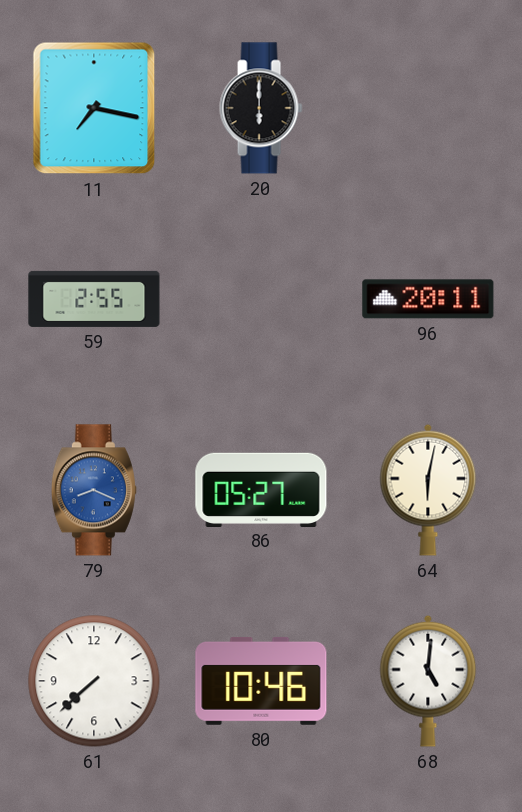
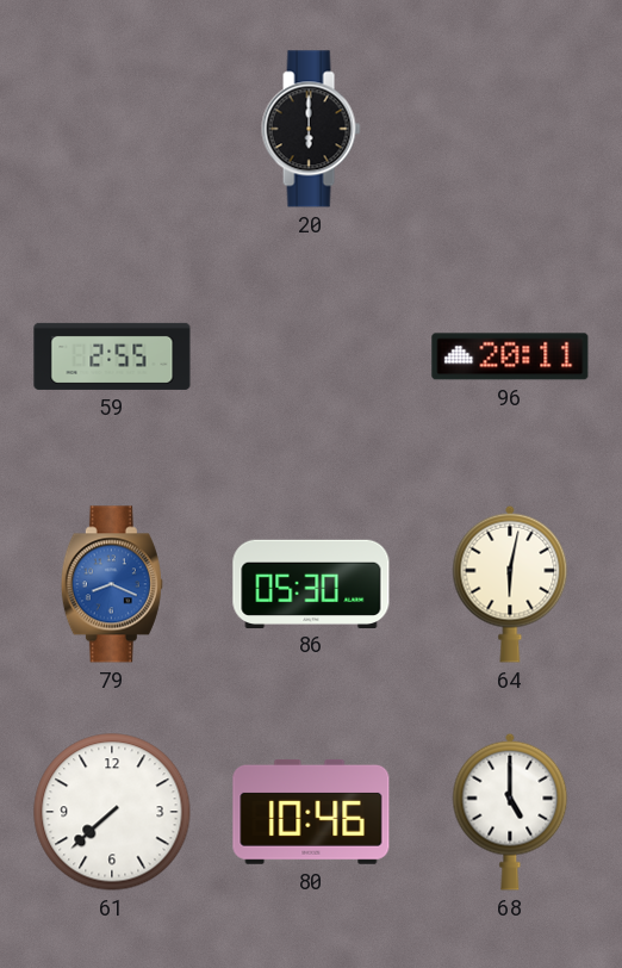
11: 7:17 -> none
86: 05:27 -> 05:30
68: 5:01 -> 5:00
